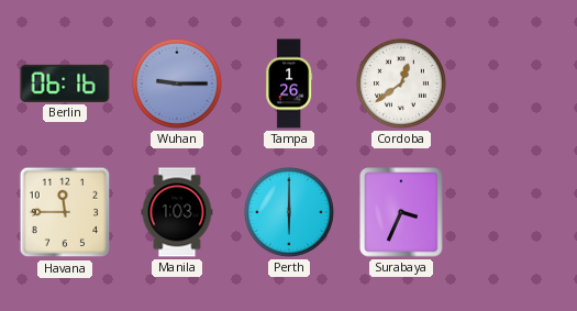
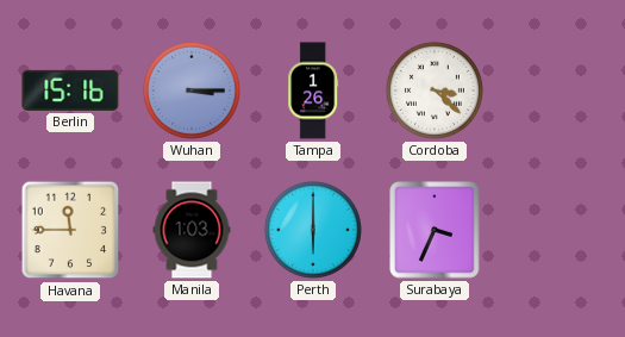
Berlin: 06:16 -> 15:16
Wuhan: 9:15 -> 3:15
Cordoba: 12:39 -> 3:22
